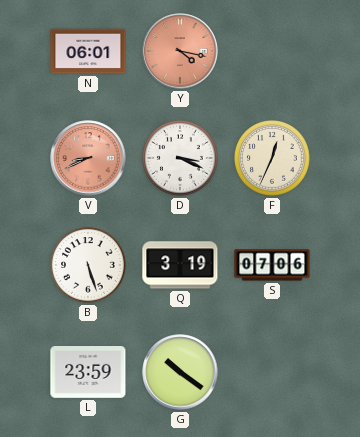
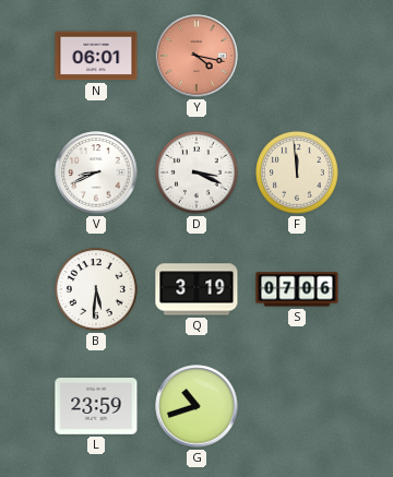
V dial: salmon -> white
F: 12:34 -> 11:59
B: 5:27 -> 5:31
G: 10:21 -> 10:42
